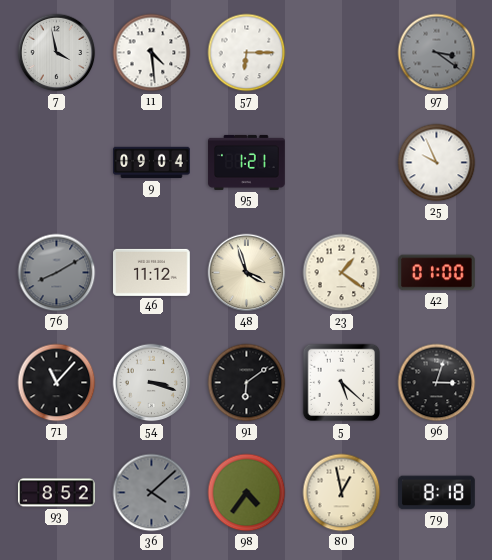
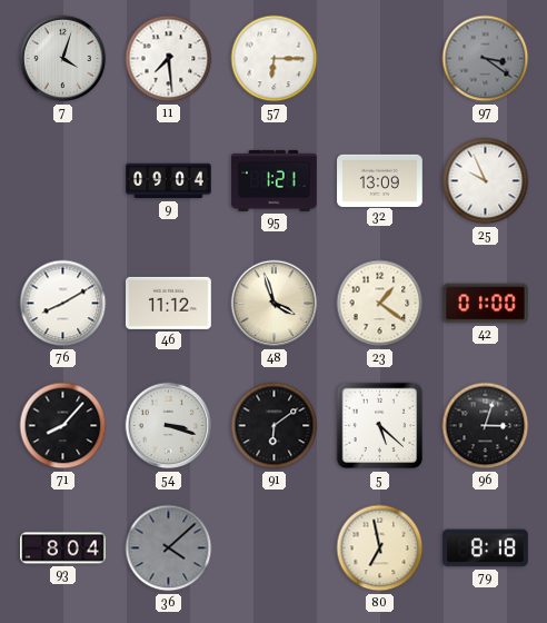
7: 3:58 -> 4:03
11: 4:29 -> 7:29
32: none -> 13:09
76 dial: grey -> white
71: 11:07 -> 8:07
93: 8:52 -> 8:04
98: 4:36 -> none
80: 12:58 -> 6:58
